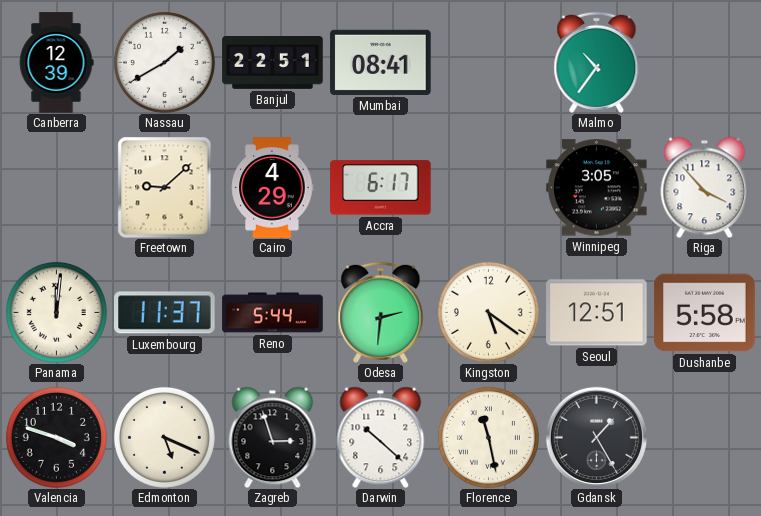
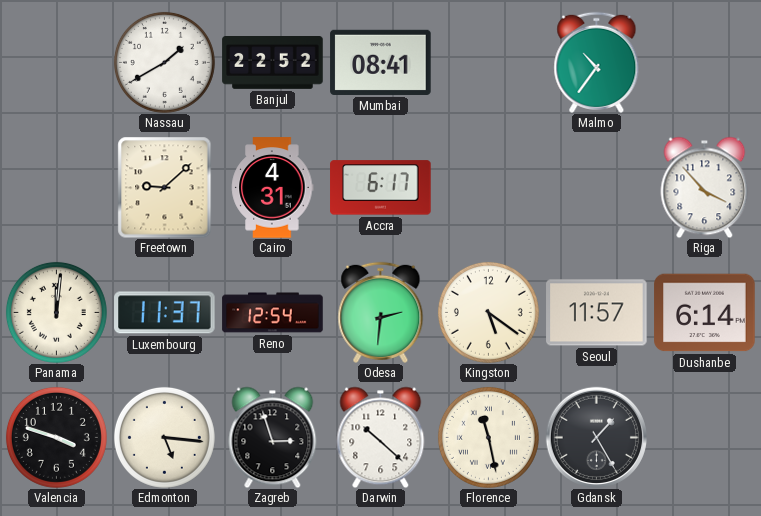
Canberra: 12:39 -> none
Banjul: 22:51 -> 22:52
Cairo: 4:29 -> 4:31
Winnipeg: 3:05 -> none
Reno: 5:44 -> 12:54
Seoul: 12:51 -> 11:57
Dushanbe: 5:58 -> 6:14
Edmonton: 5:19 -> 5:16
